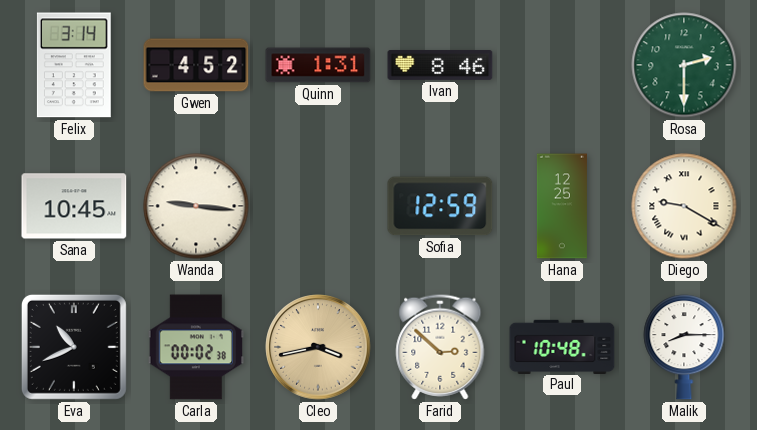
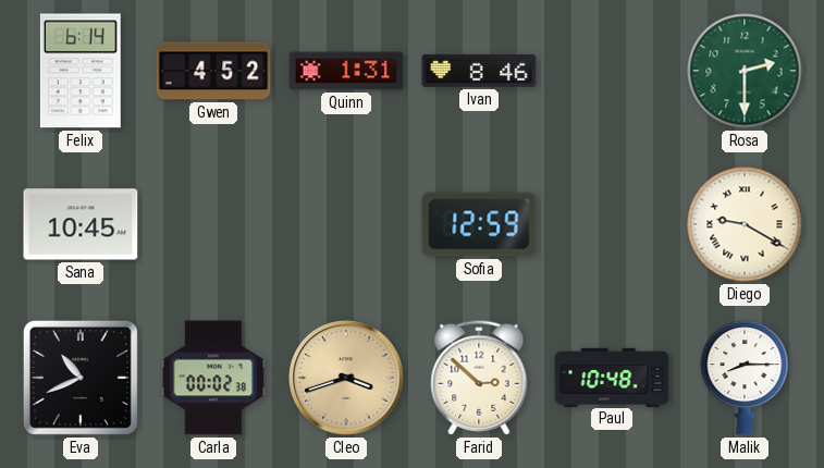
Felix: 3:14 -> 6:14
Wanda: 9:16 -> none
Hana: 12:25 -> none
Cleo: 3:43 -> 3:42
